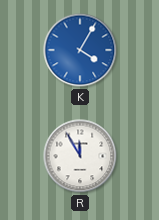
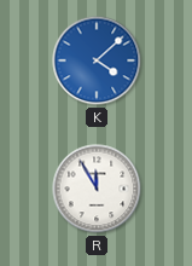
K: 4:05 -> 4:08
